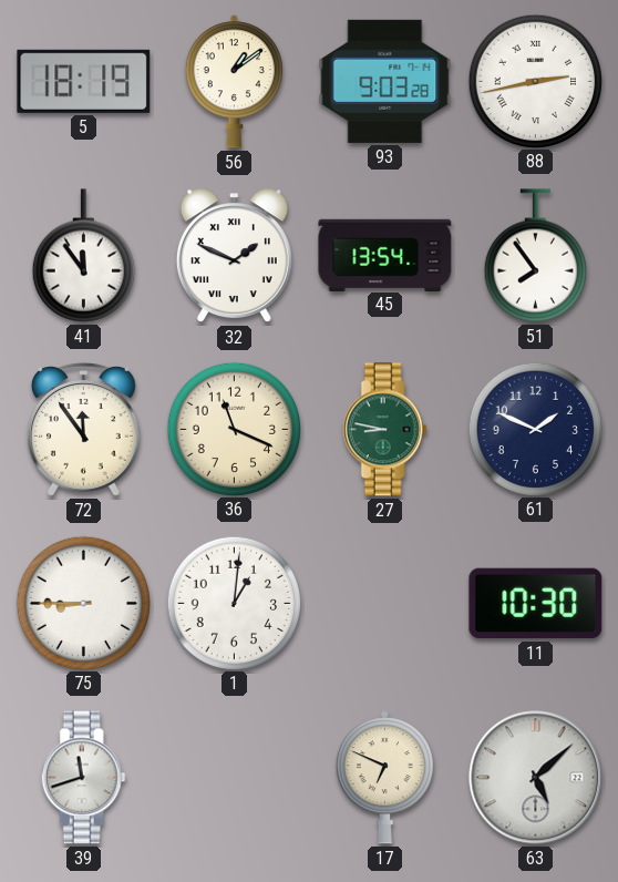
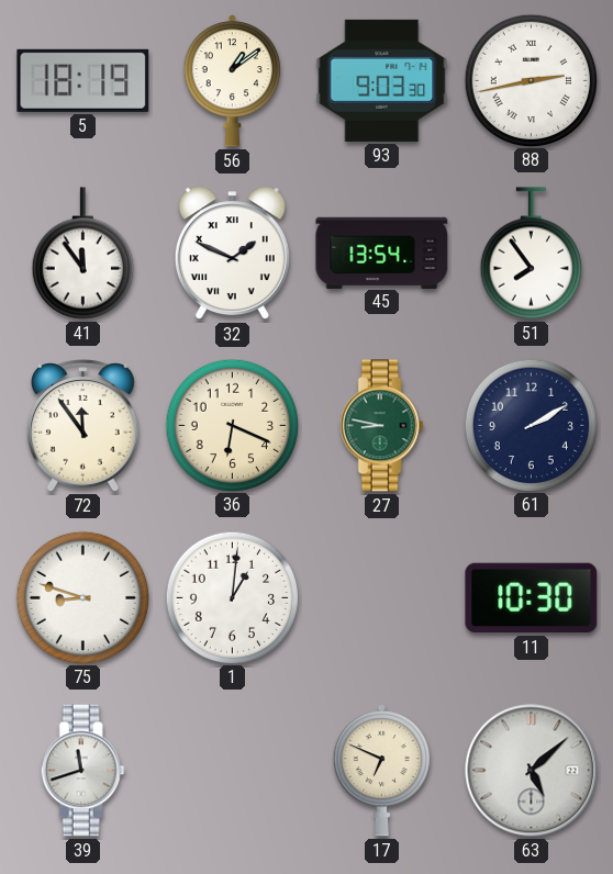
93: 9:03:28 -> 9:03:30
36: 11:19 -> 6:19
61: 1:49 -> 2:10
75: 8:45 -> 8:48
